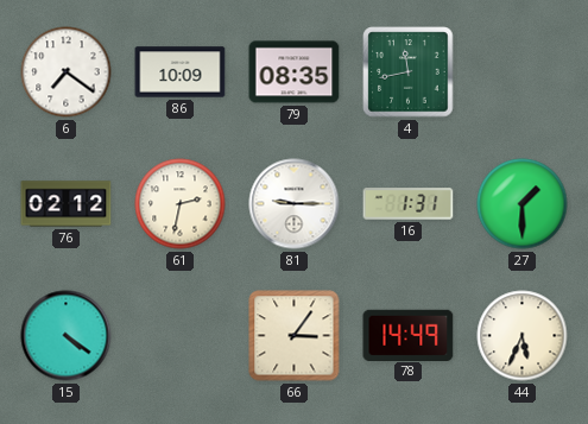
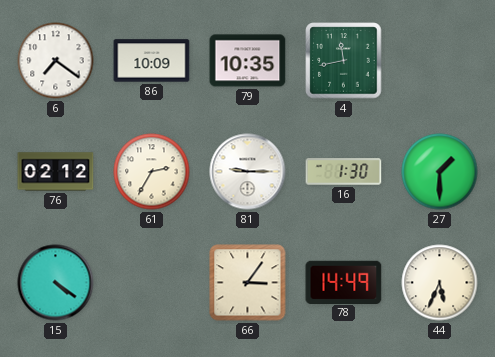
79: 08:35 -> 10:35
61: 2:32 -> 2:35
16: 1:31 -> 1:30
